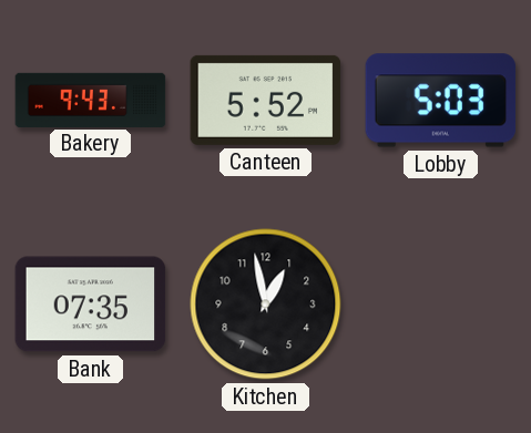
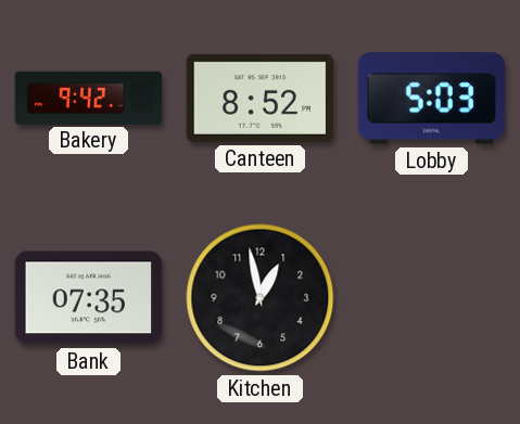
Bakery: 9:43 -> 9:42
Canteen: 5:52 -> 8:52
